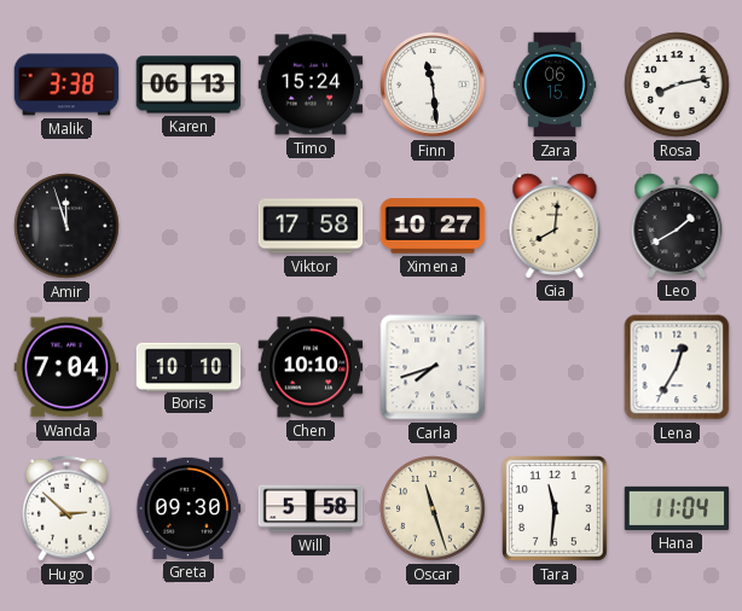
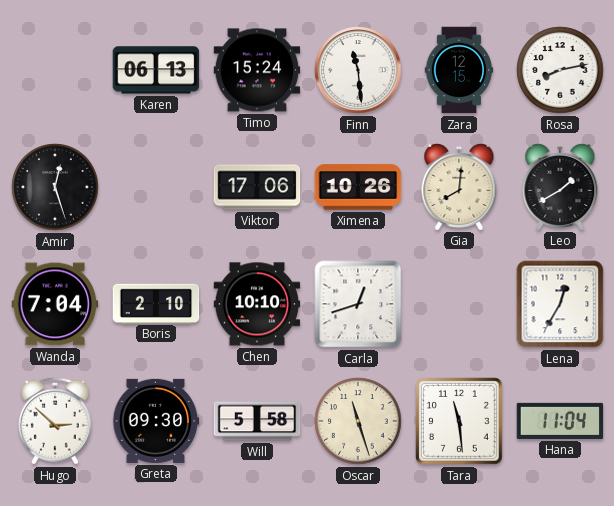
Malik: 3:38 -> none
Zara: 06:15 -> 12:15
Amir: 11:57 -> 12:27
Viktor: 17:58 -> 17:06
Ximena: 10:27 -> 10:26
Boris: 10:10 -> 2:10
Carla: 7:42 -> 12:42
Tara: 11:31 -> 11:29
